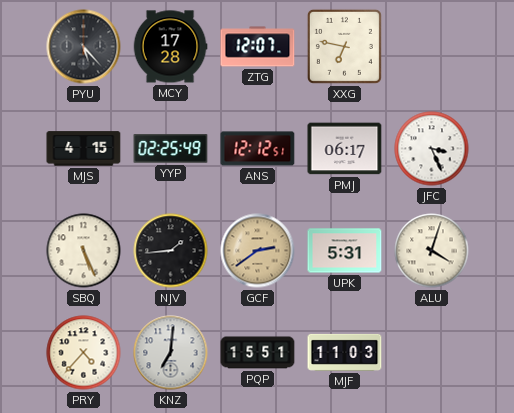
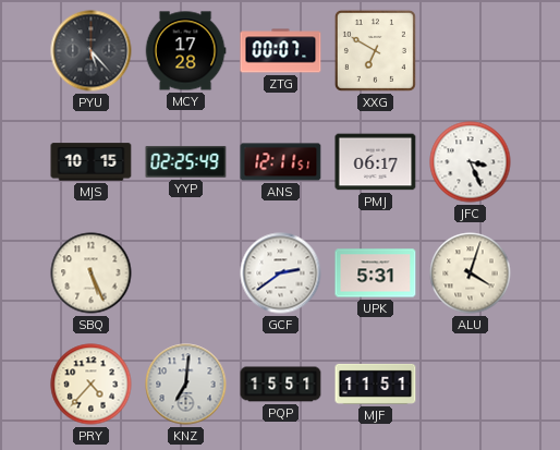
ZTG: 12:07 -> 00:07
XXG: 6:47 -> 6:50
MJS: 4:15 -> 10:15
ANS: 12:12 -> 12:11
NJV: 1:44 -> none
GCF dial: champagne -> white
MJF: 11:03 -> 11:51
